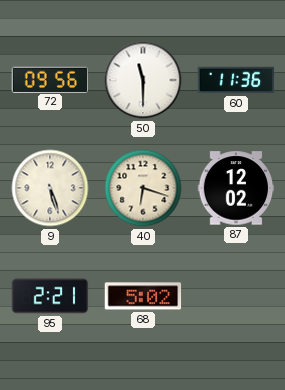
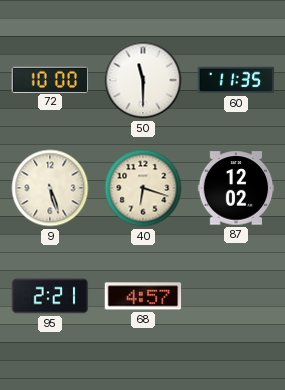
72: 09:56 -> 10:00
60: 11:36 -> 11:35
68: 5:02 -> 4:57
